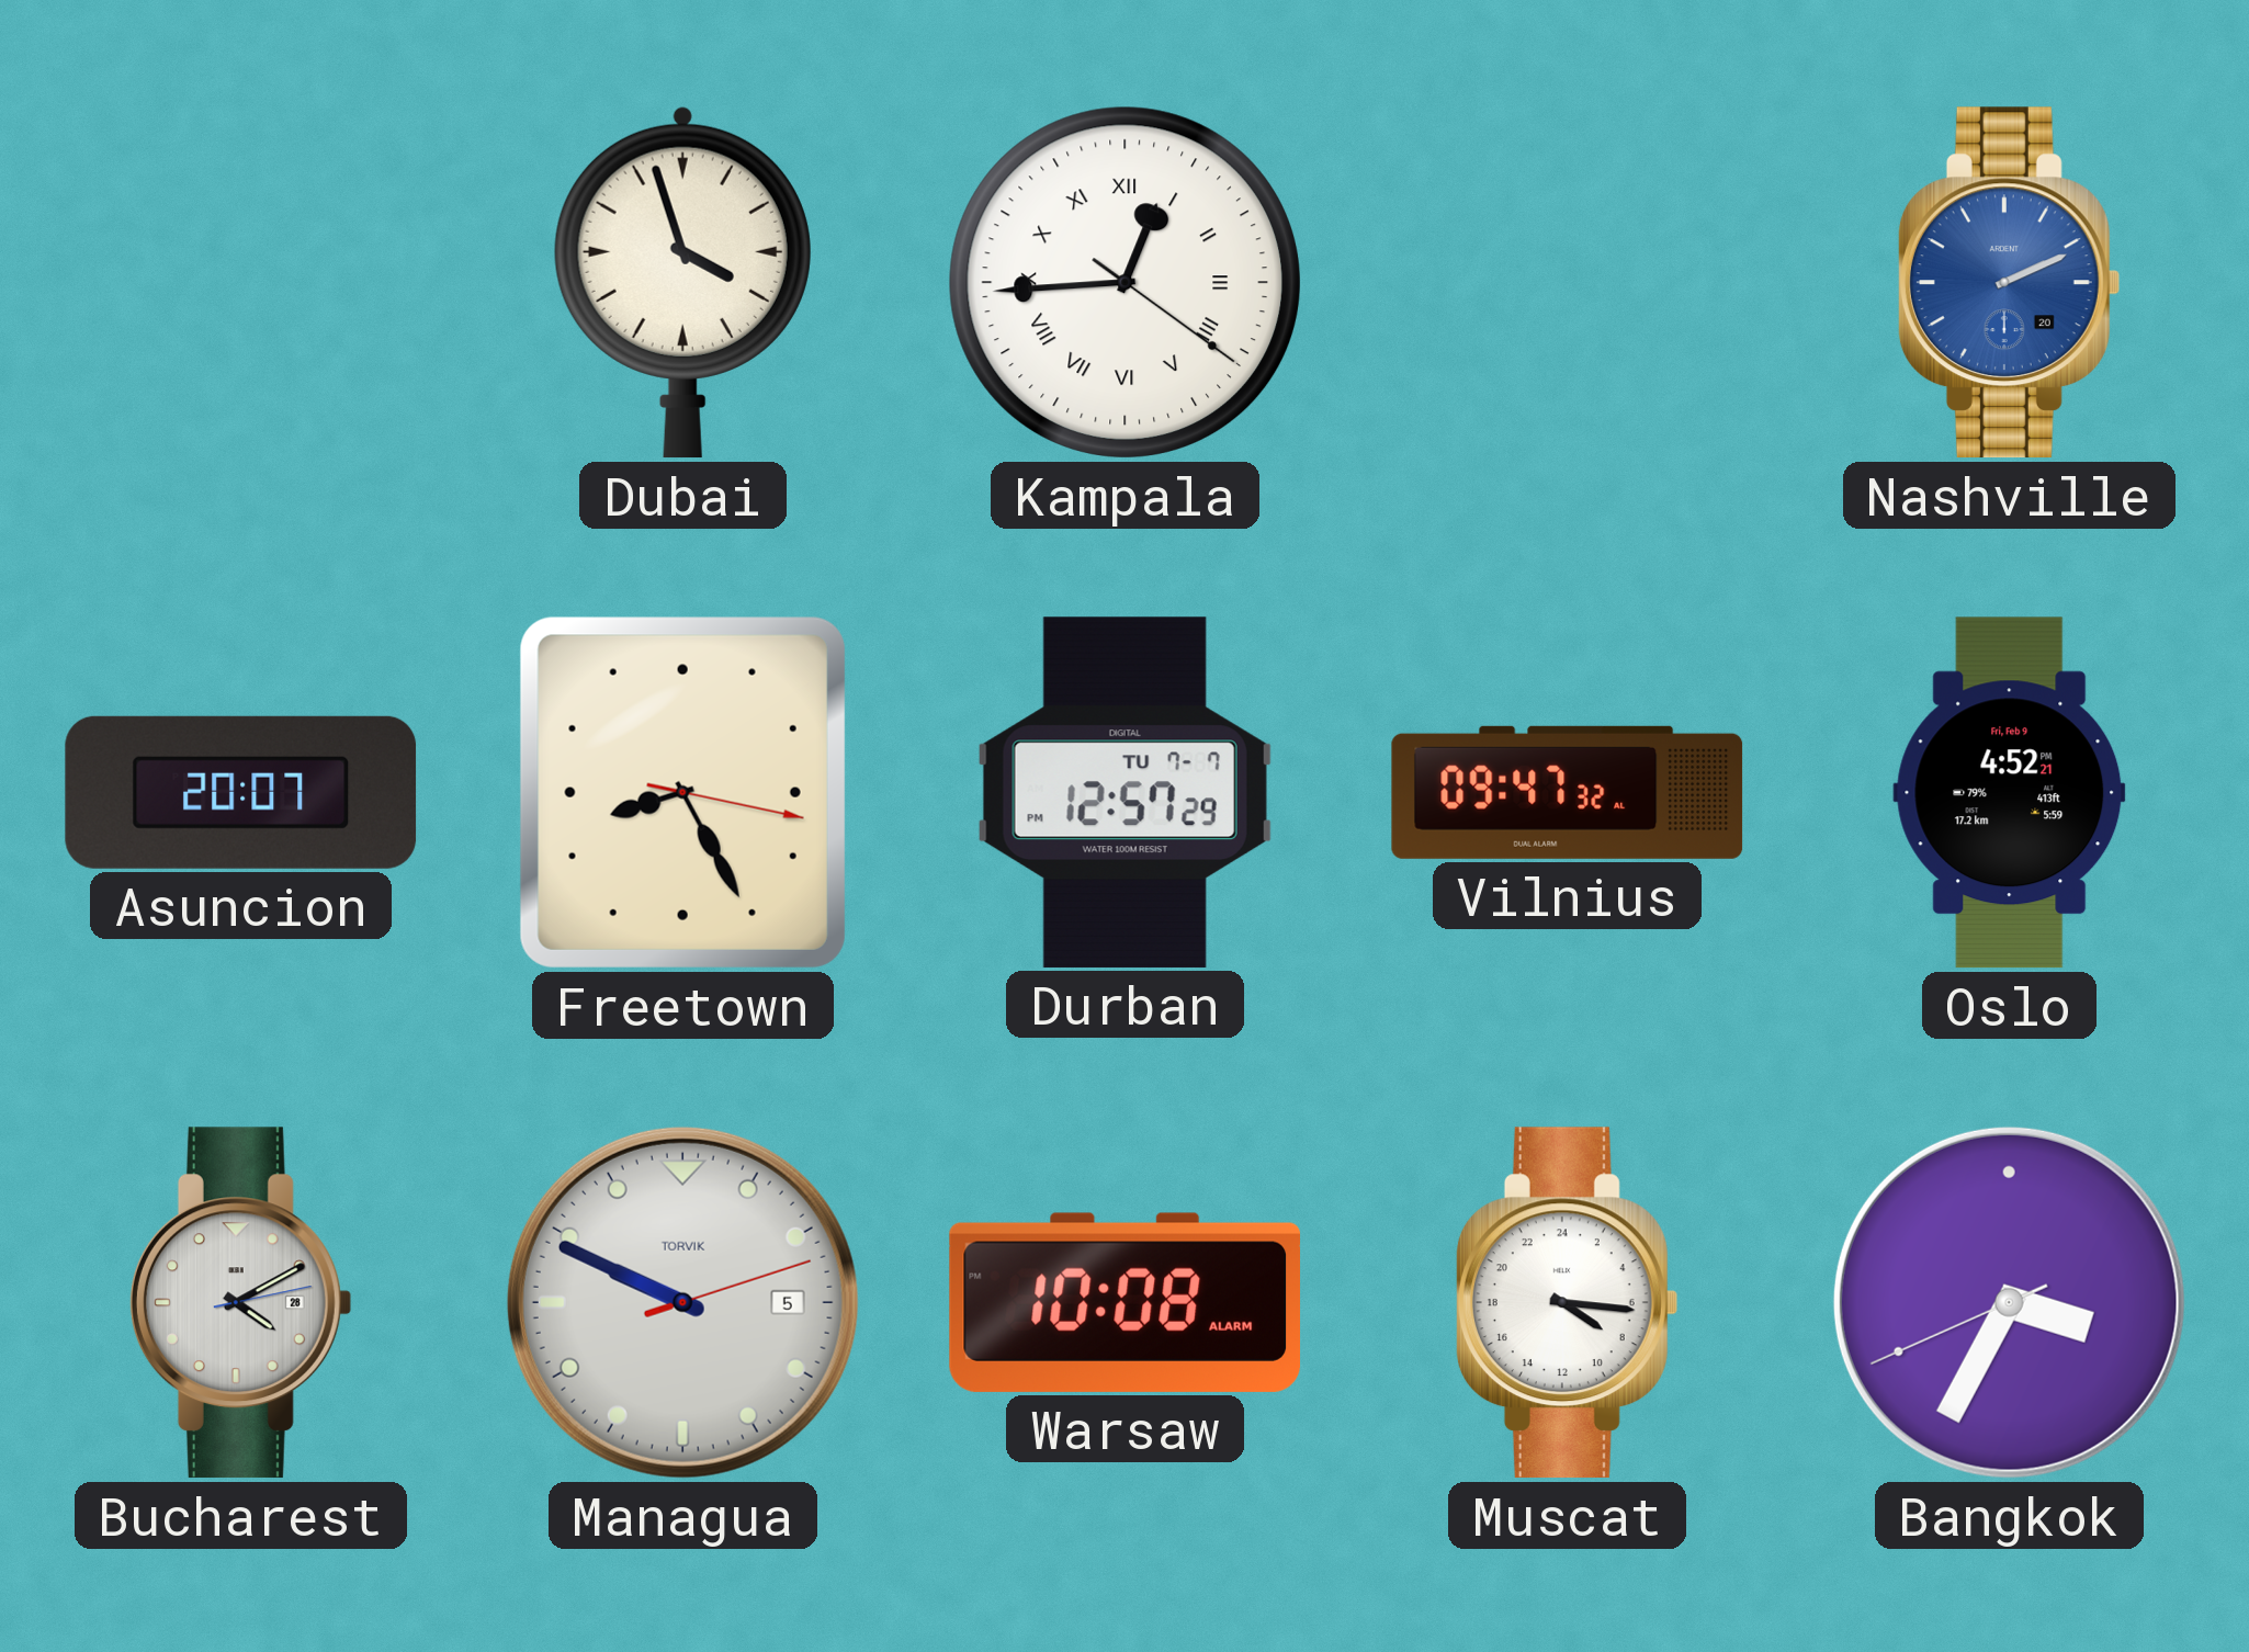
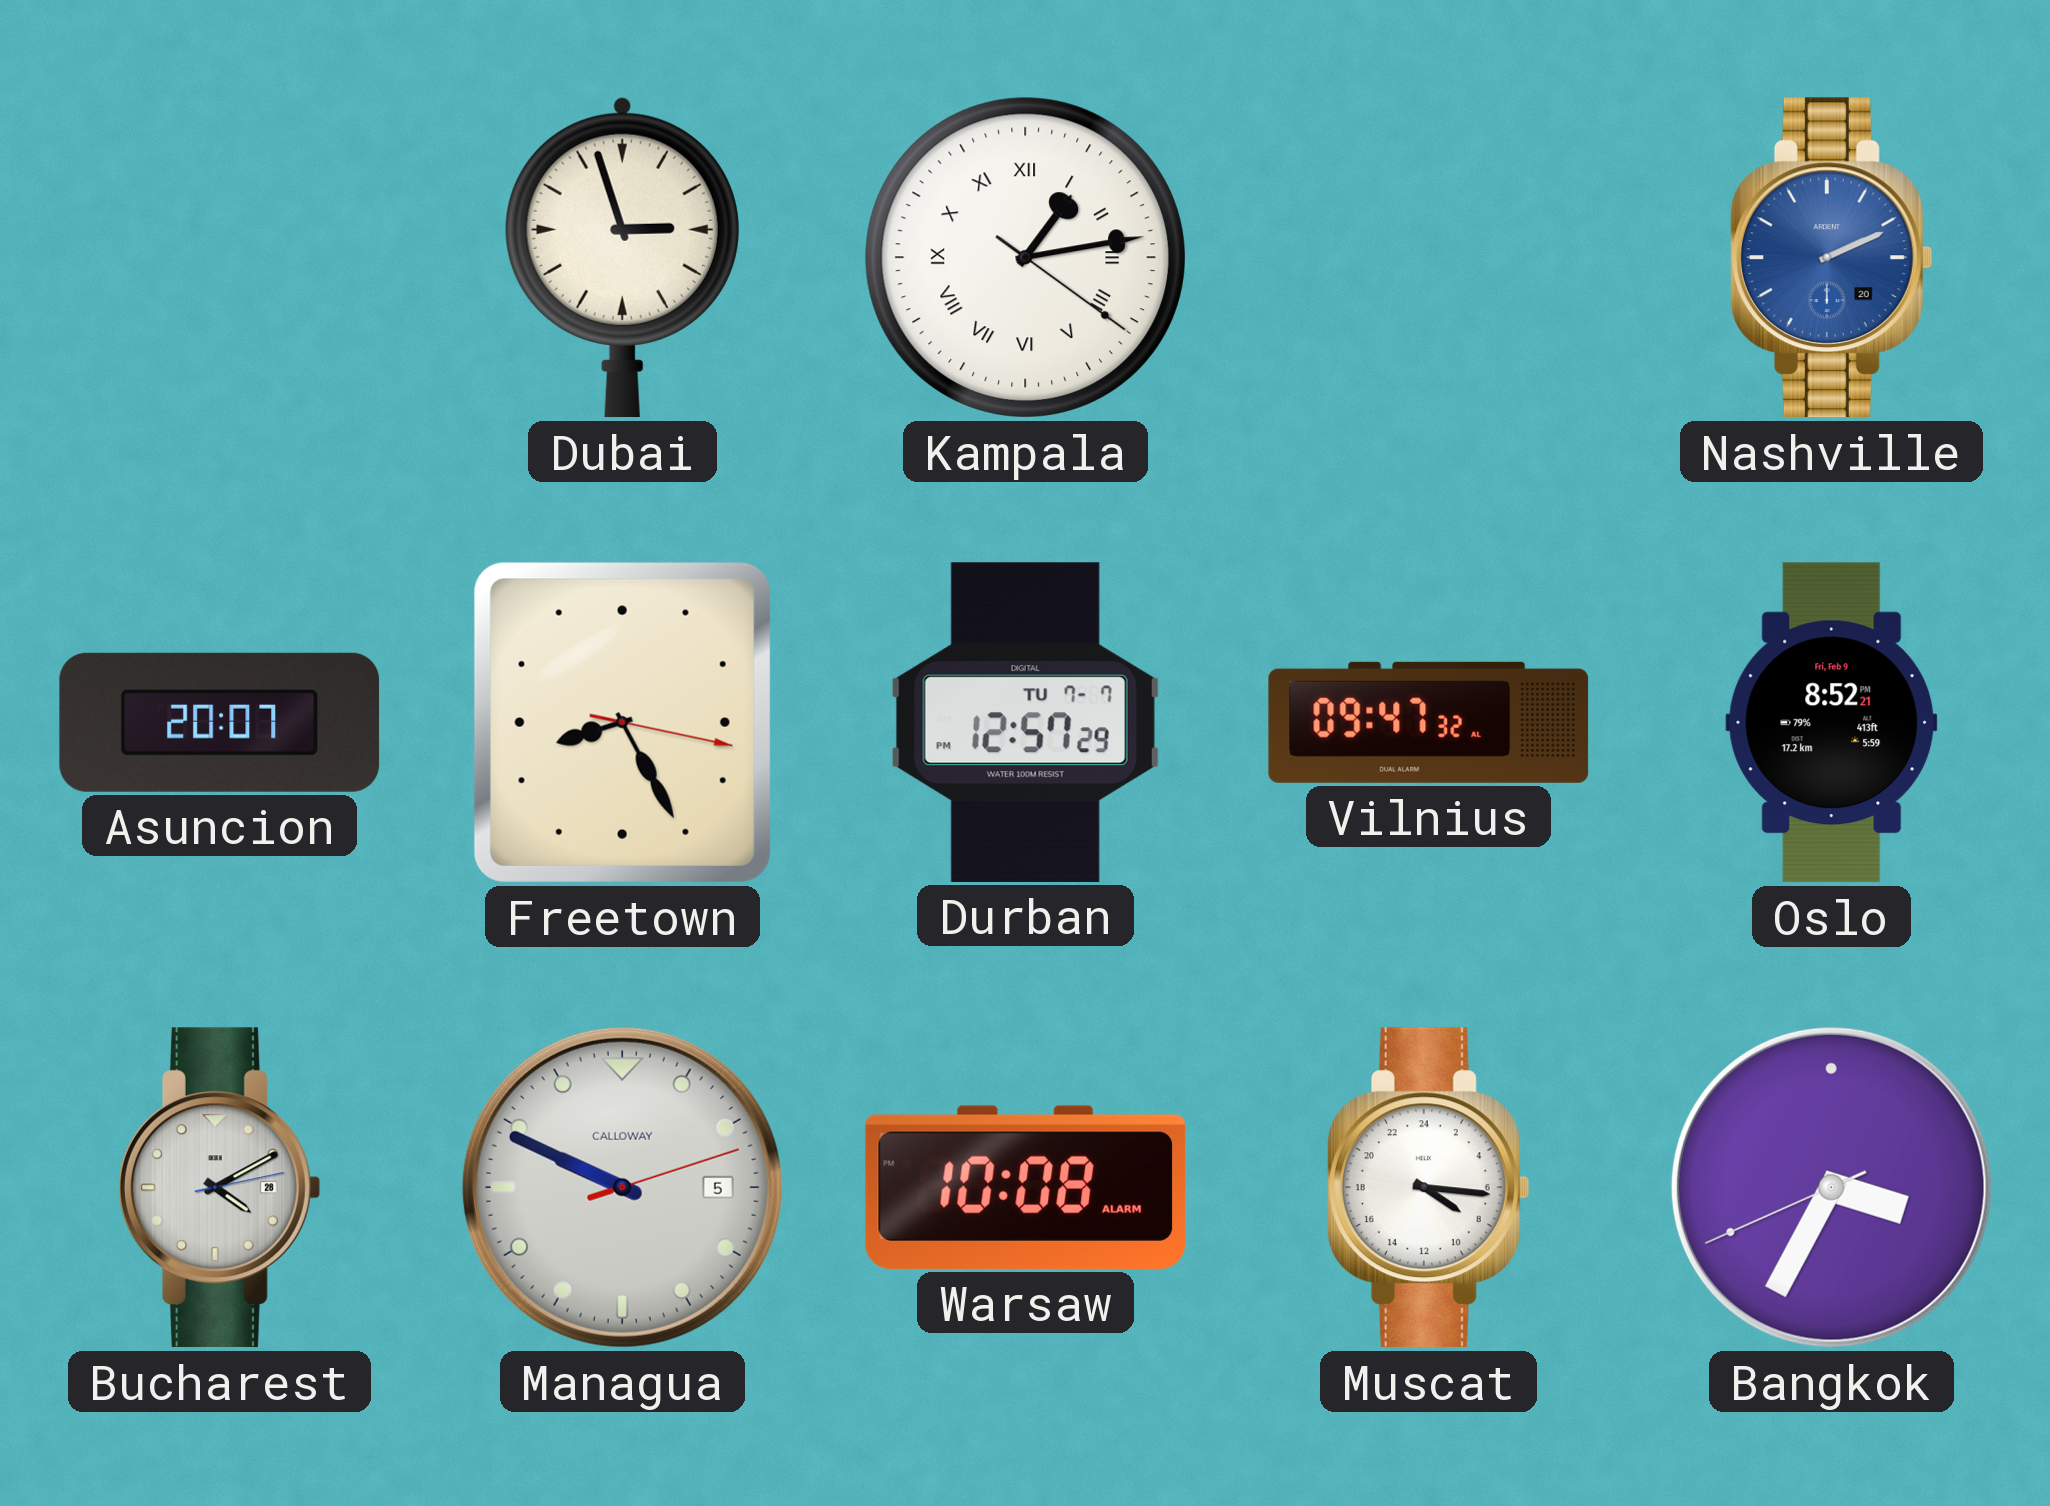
Dubai: 3:57 -> 2:57
Kampala: 12:44 -> 1:13
Oslo: 4:52 -> 8:52
Managua brand: TORVIK -> CALLOWAY
